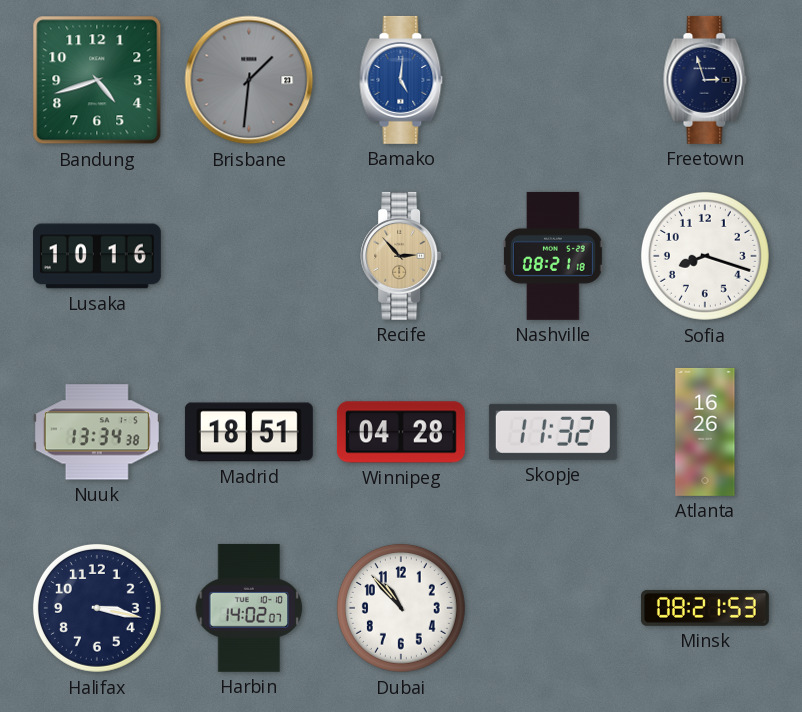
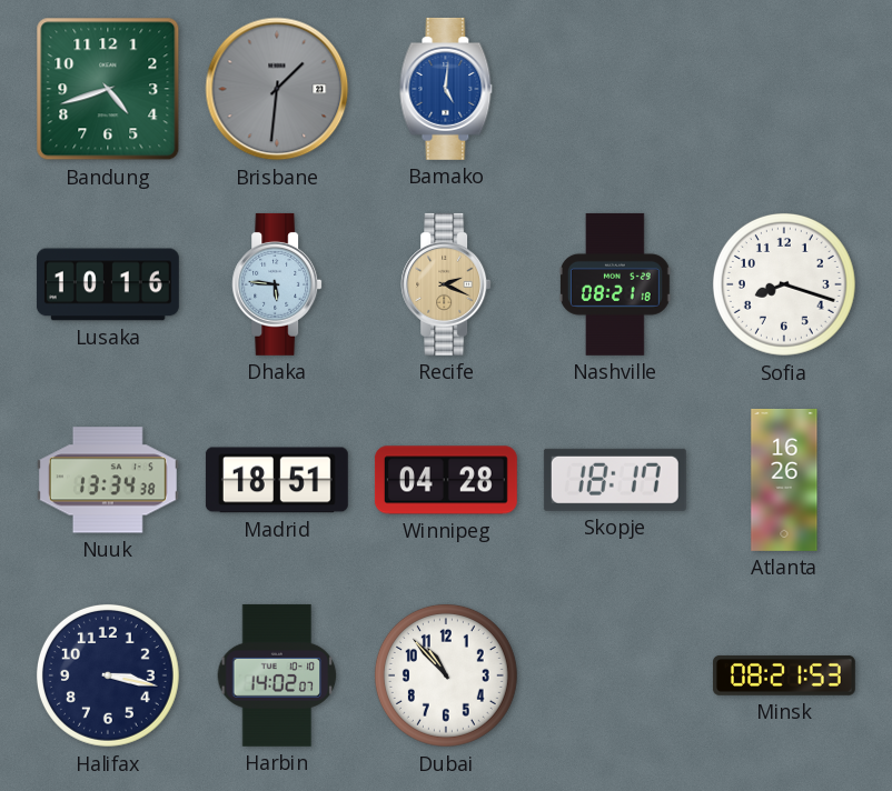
Freetown: 2:57 -> none
Dhaka: none -> 5:46
Recife: 2:53 -> 2:19
Skopje: 11:32 -> 18:17
